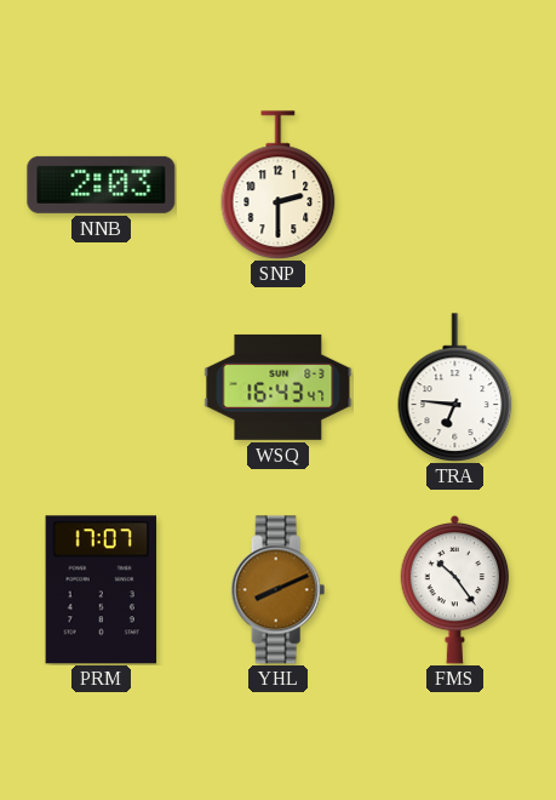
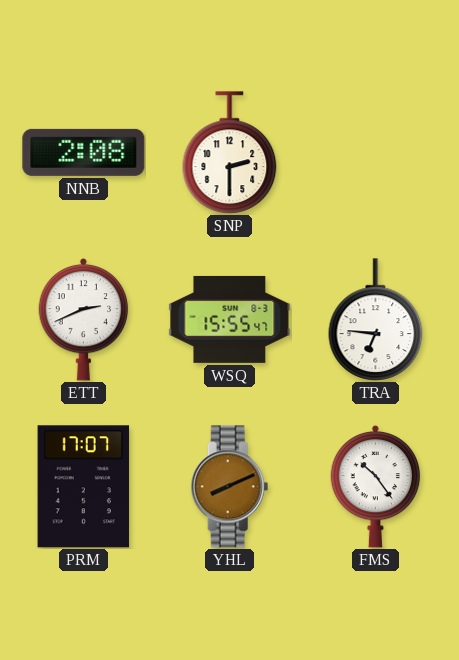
NNB: 2:03 -> 2:08
ETT: none -> 2:41
WSQ: 16:43 -> 15:55
